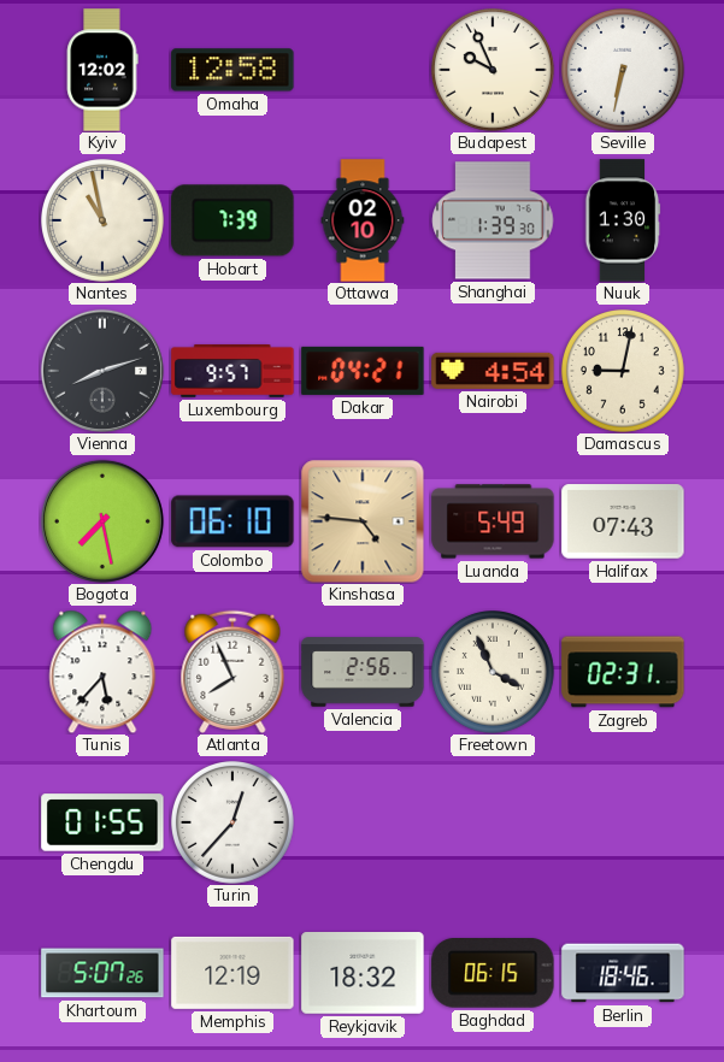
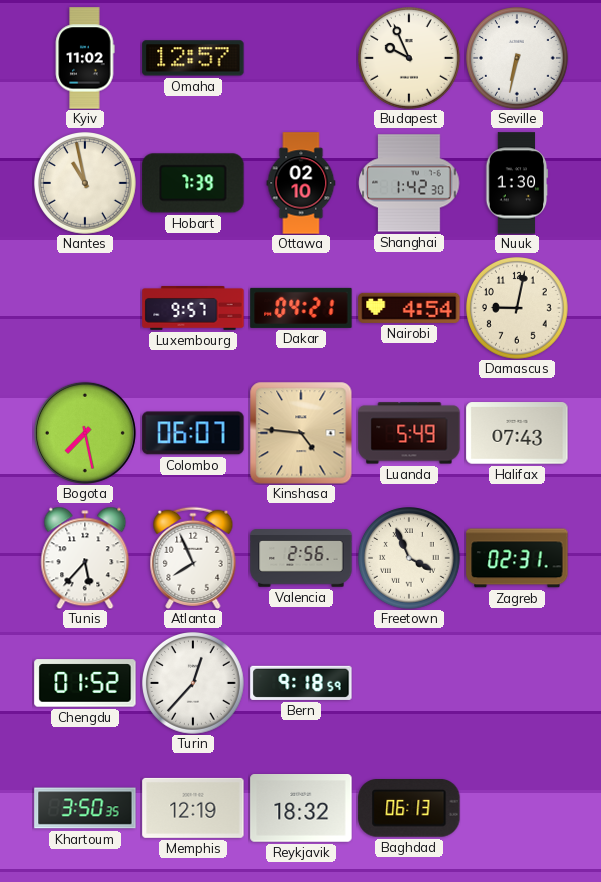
Kyiv: 12:02 -> 11:02
Omaha: 12:58 -> 12:57
Shanghai: 1:39 -> 1:42
Vienna: 8:12 -> none
Colombo: 06:10 -> 06:07
Chengdu: 01:55 -> 01:52
Bern: none -> 9:18
Khartoum: 5:07 -> 3:50
Baghdad: 06:15 -> 06:13
Berlin: 18:46 -> none
